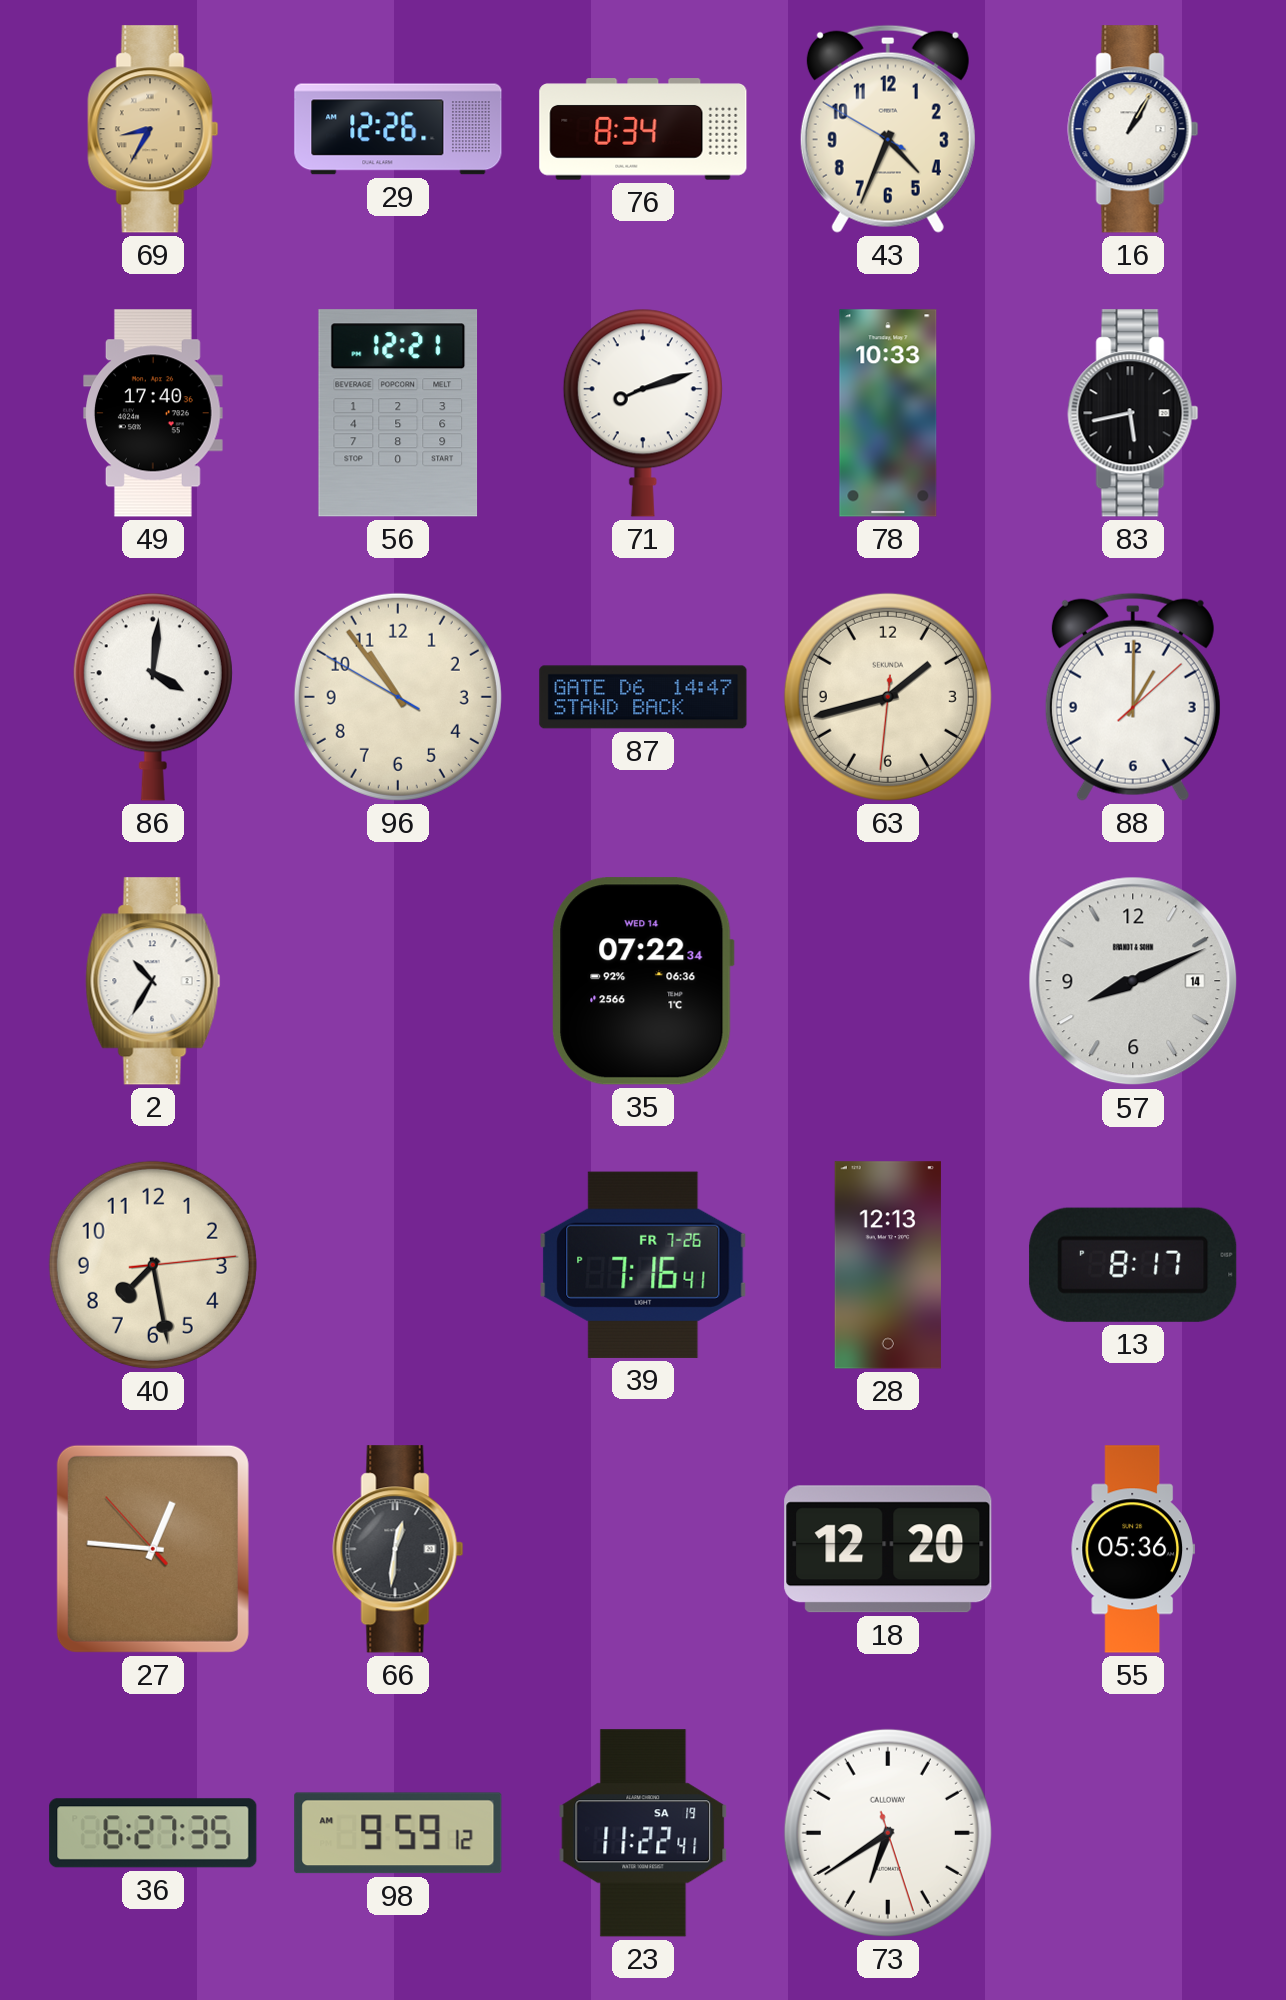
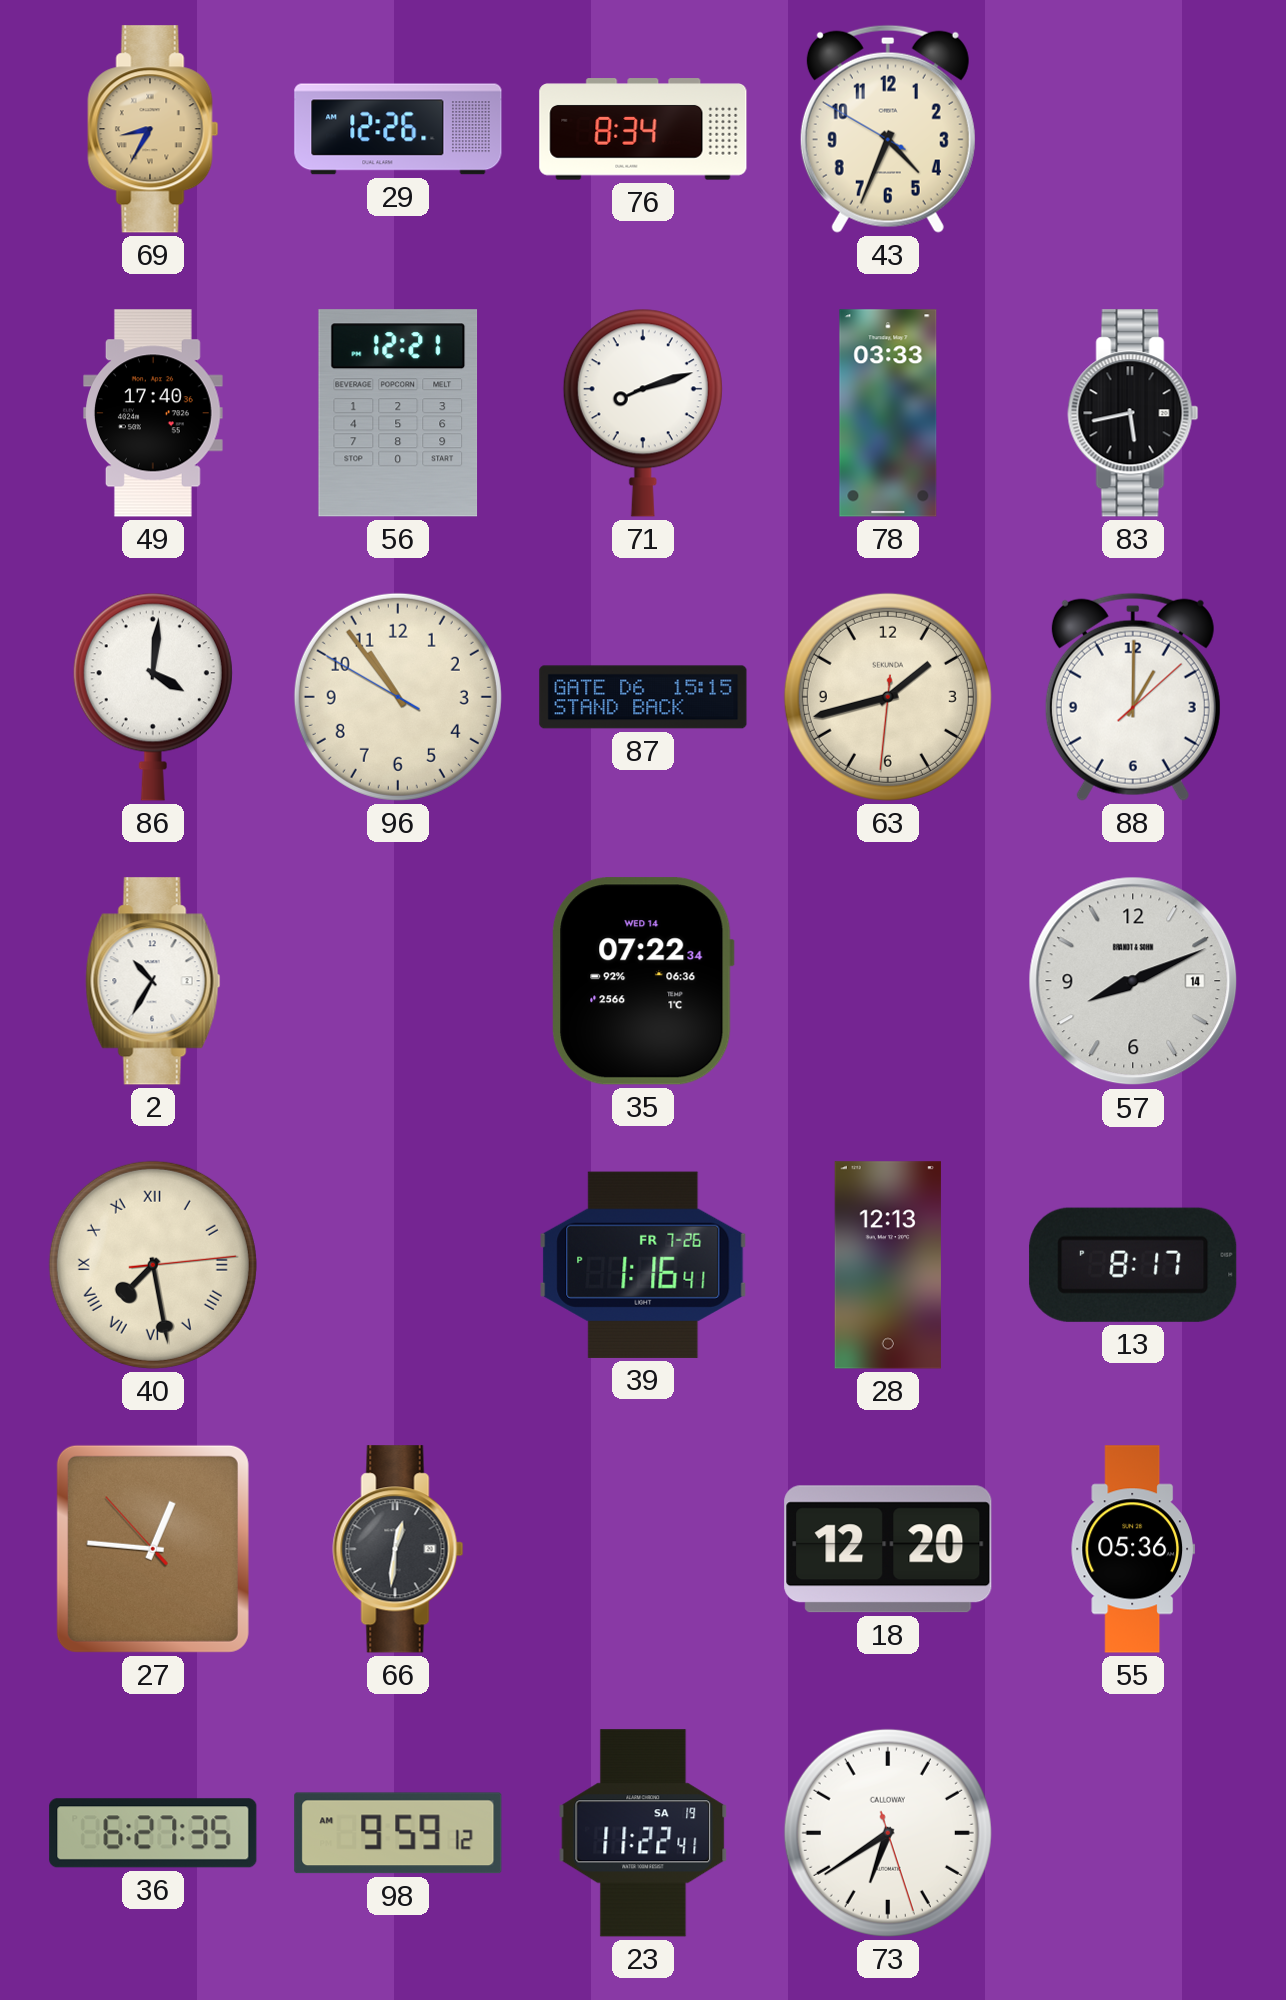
16: 1:05 -> none
78: 10:33 -> 03:33
87: 14:47 -> 15:15
40 numerals: Arabic -> Roman
39: 7:16 -> 1:16
